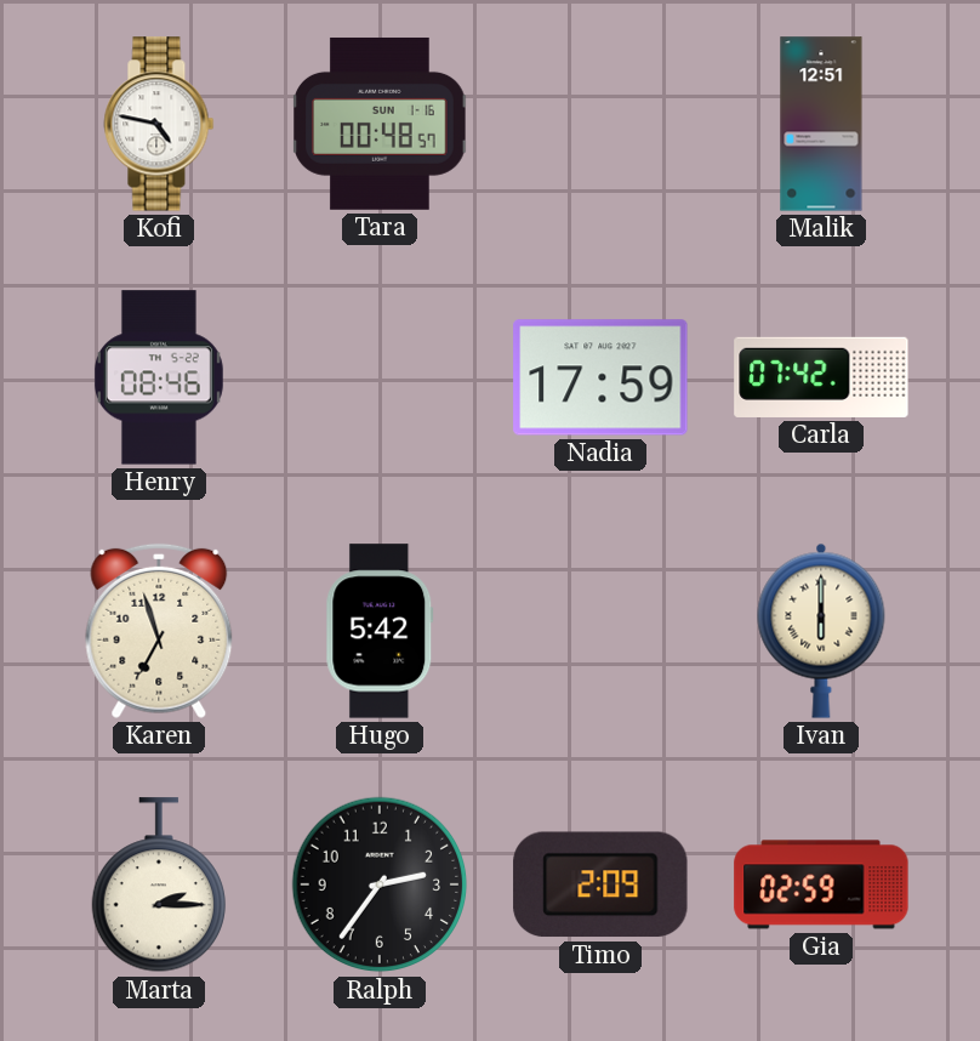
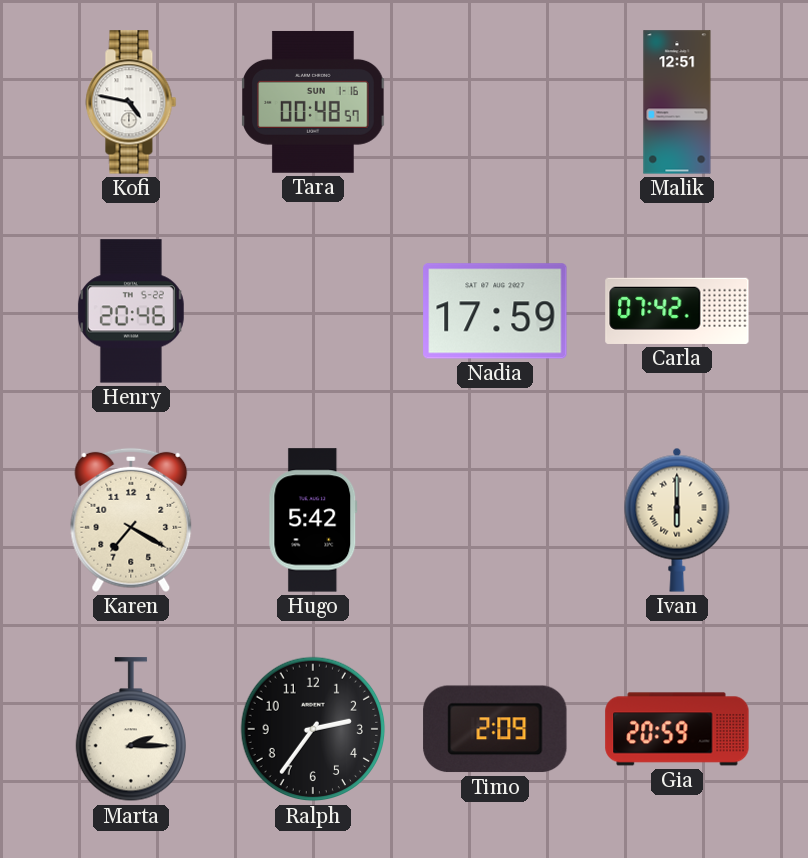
Henry: 08:46 -> 20:46
Karen: 6:57 -> 7:20
Gia: 02:59 -> 20:59
